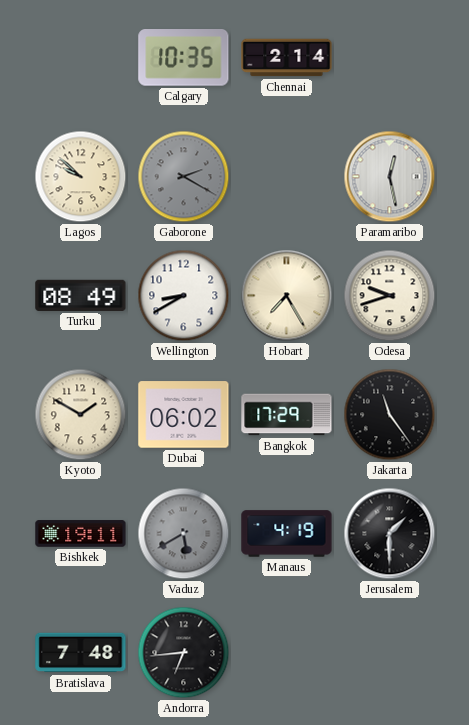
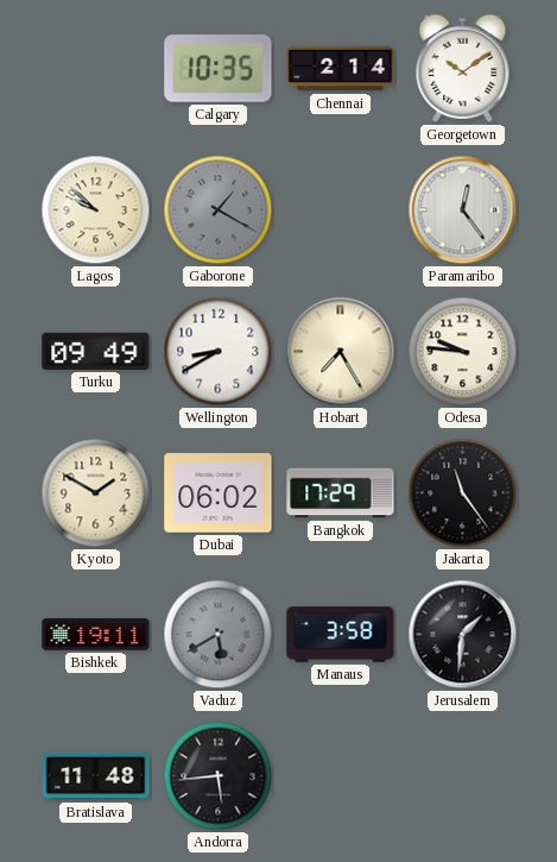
Georgetown: none -> 10:09
Gaborone: 2:20 -> 1:20
Paramaribo: 12:28 -> 12:24
Turku: 08:49 -> 09:49
Odesa: 9:42 -> 9:46
Manaus: 4:19 -> 3:58
Jerusalem: 1:30 -> 1:31
Bratislava: 7:48 -> 11:48
Andorra: 6:44 -> 5:44
